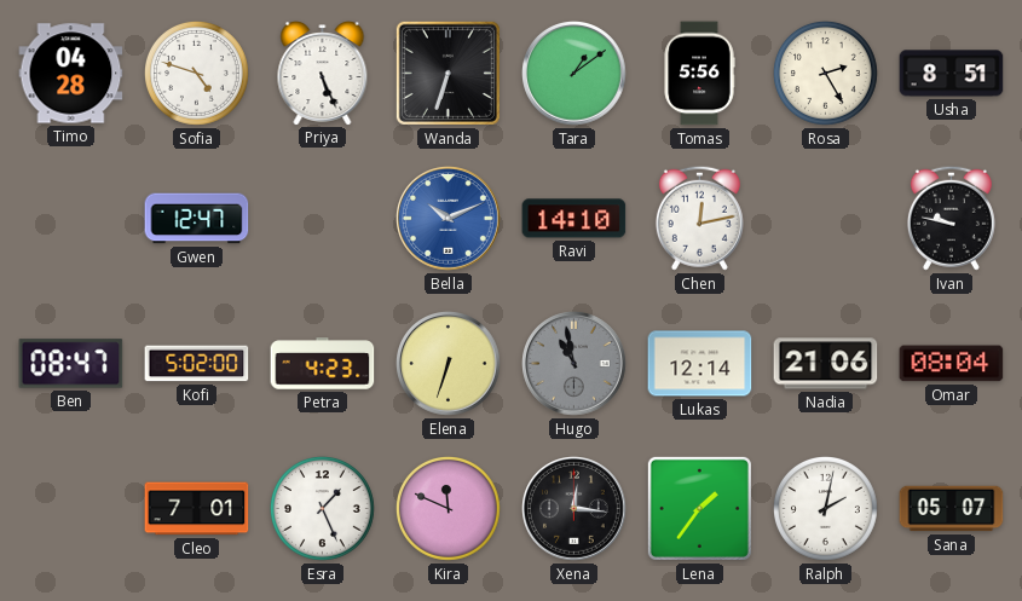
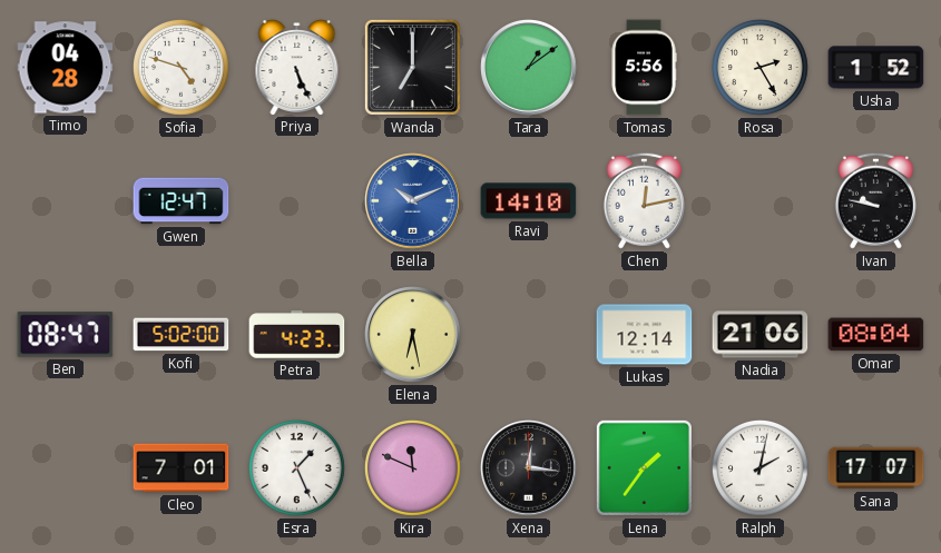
Wanda: 6:33 -> 7:00
Usha: 8:51 -> 1:52
Elena: 6:33 -> 6:28
Hugo: 10:58 -> none
Sana: 05:07 -> 17:07
